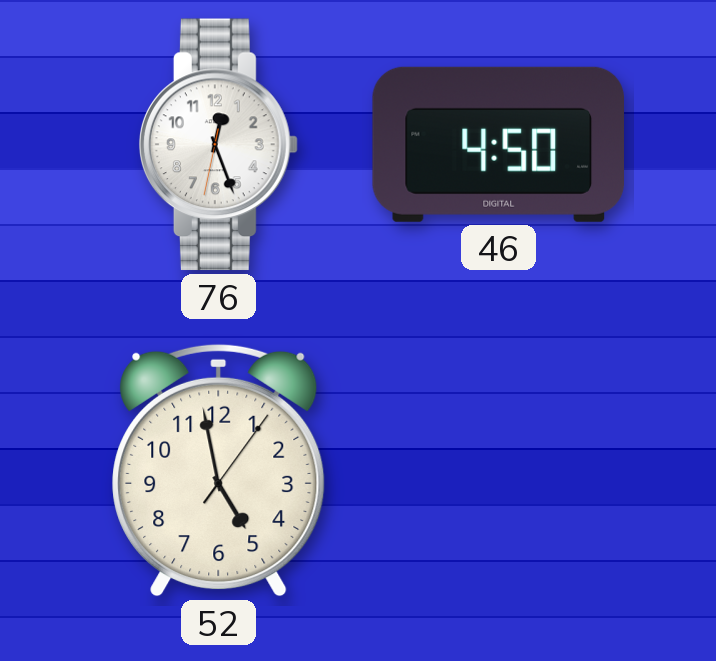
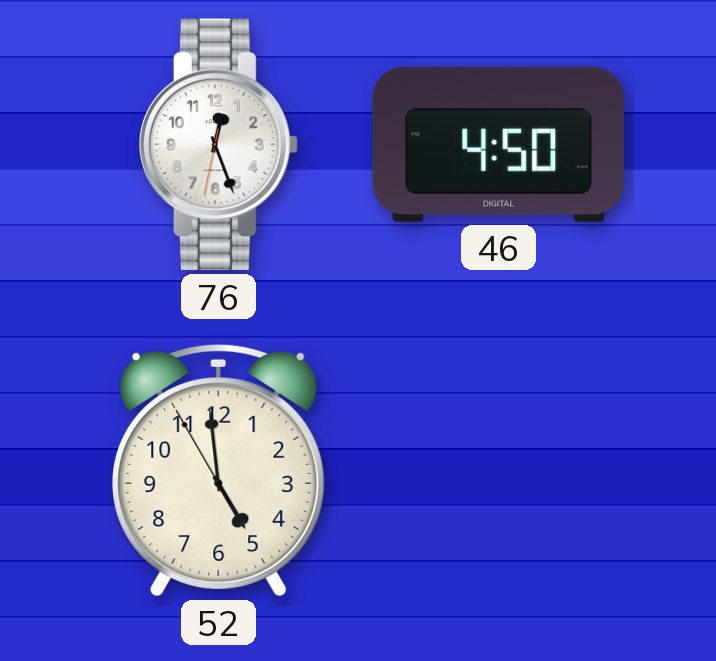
52: 4:58:06 -> 4:58:55
